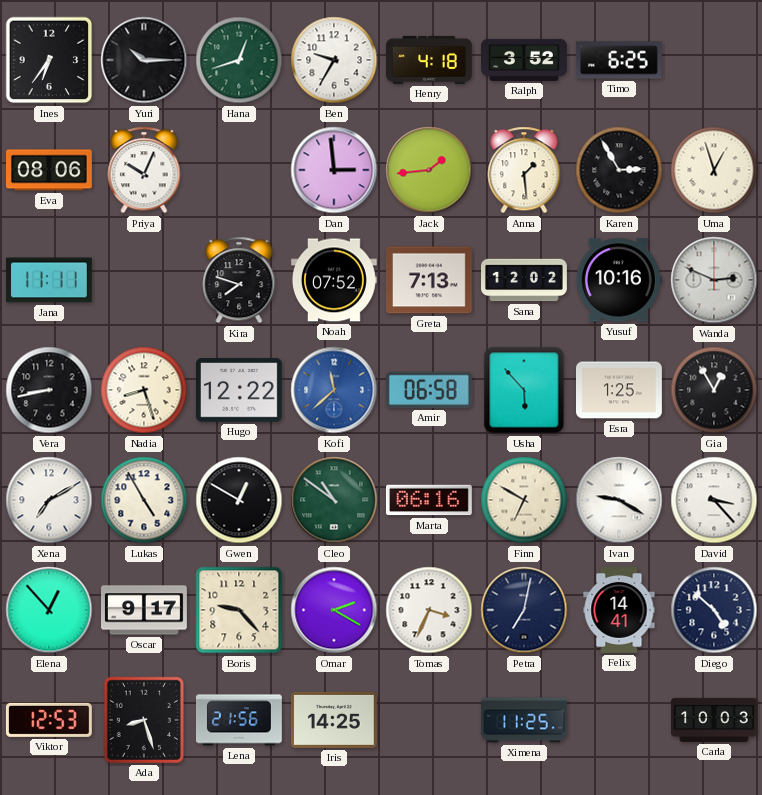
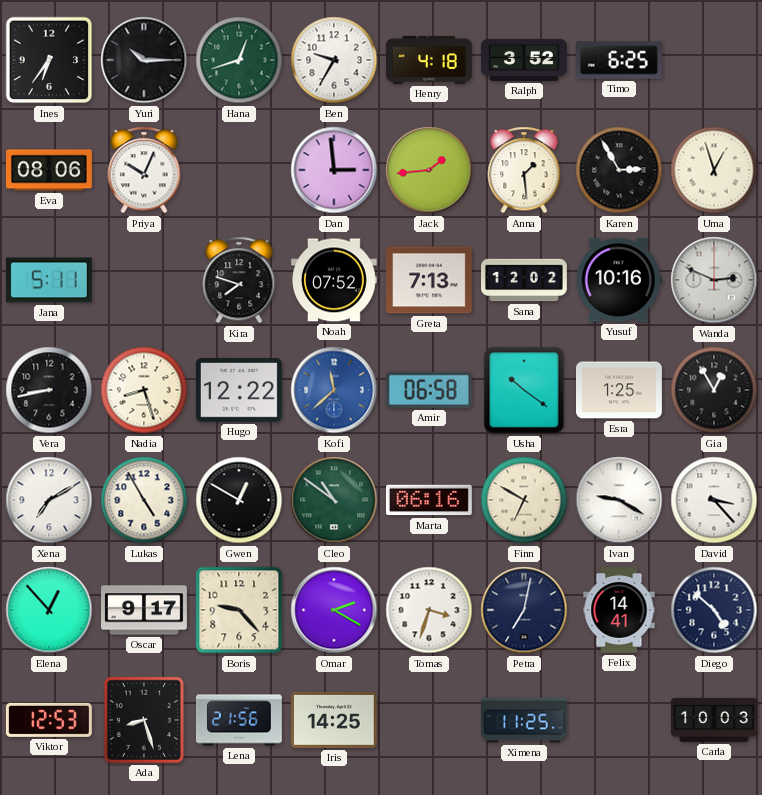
Jana: 11:11 -> 5:11
Usha: 5:53 -> 10:21
Tomas: 3:34 -> 3:33
